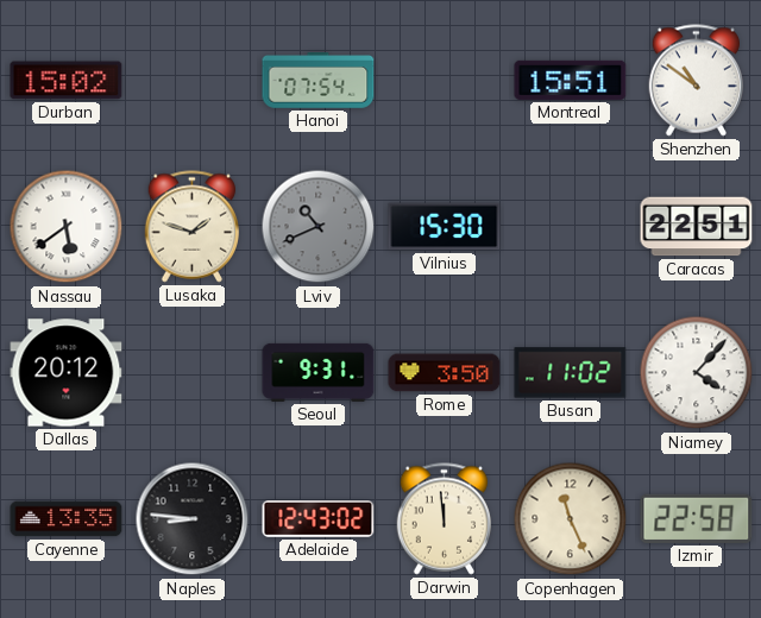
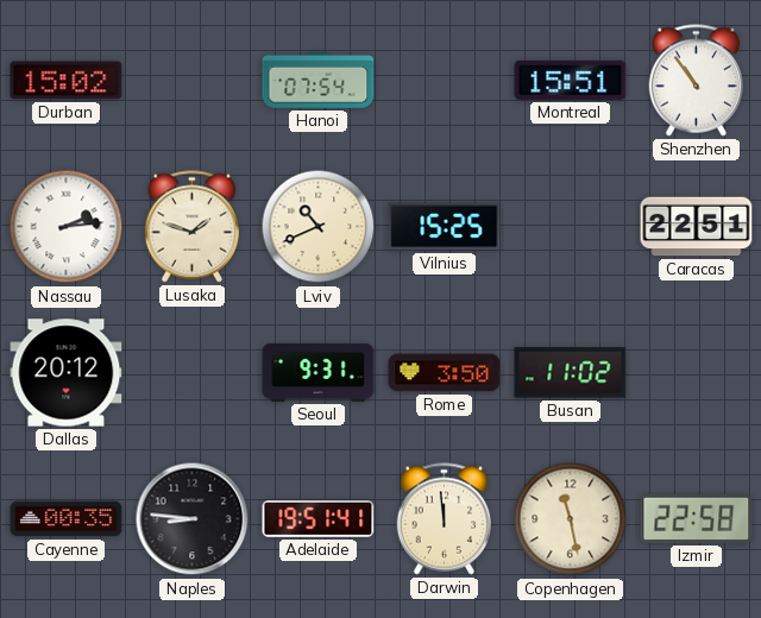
Shenzhen: 10:51 -> 10:54
Nassau: 5:39 -> 2:14
Lviv dial: grey -> cream
Vilnius: 15:30 -> 15:25
Niamey: 4:07 -> none
Cayenne: 13:35 -> 00:35
Adelaide: 12:43 -> 19:51
Copenhagen: 11:26 -> 11:28
